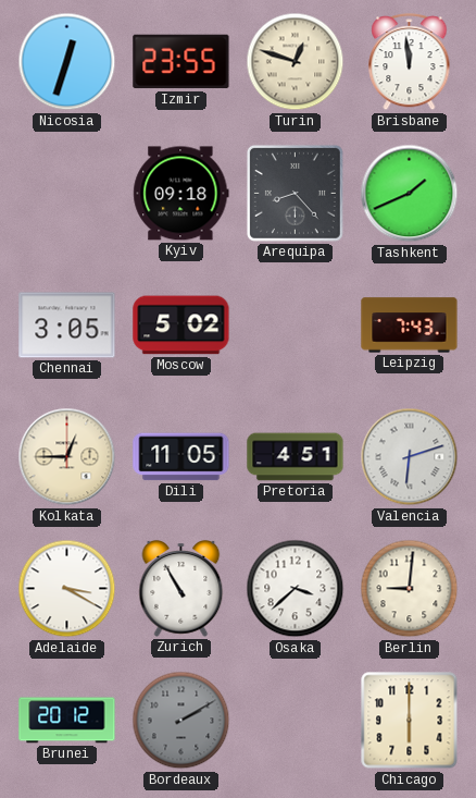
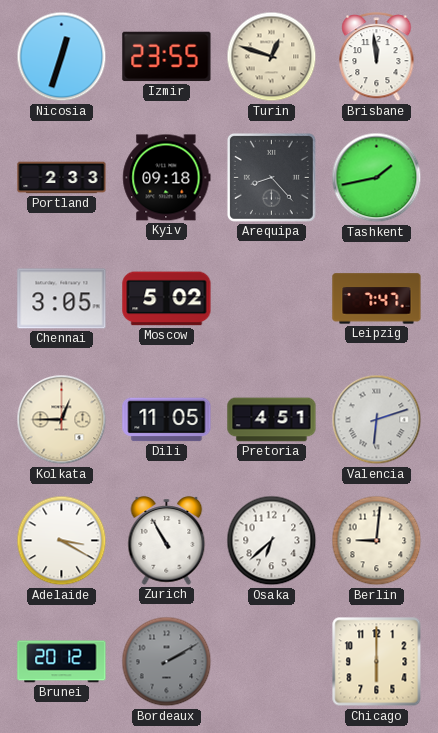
Portland: none -> 2:33
Tashkent: 1:41 -> 1:43
Leipzig: 7:43 -> 7:47
Osaka: 3:38 -> 6:38
